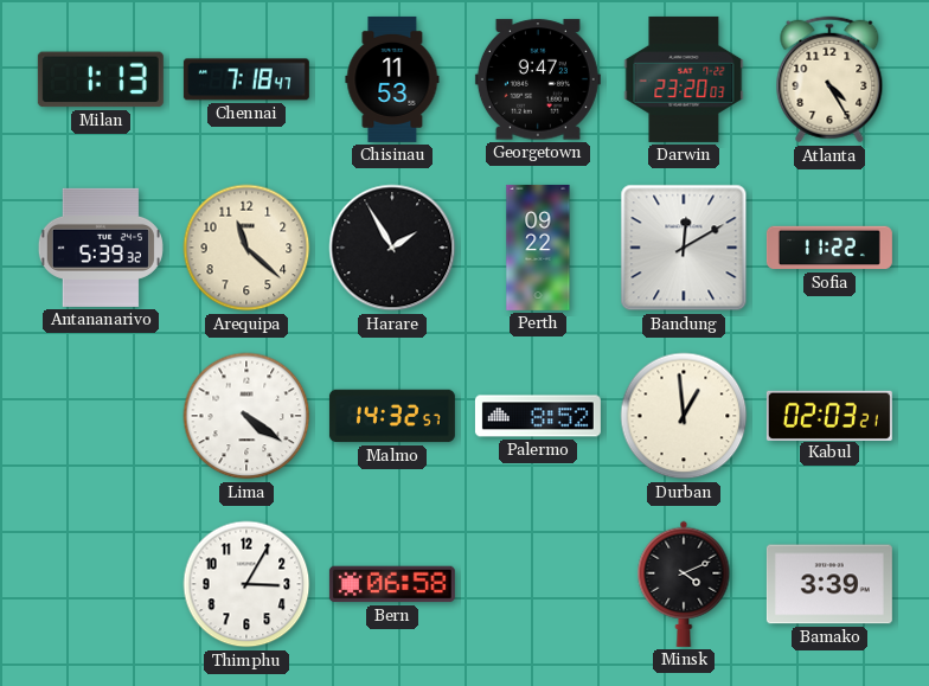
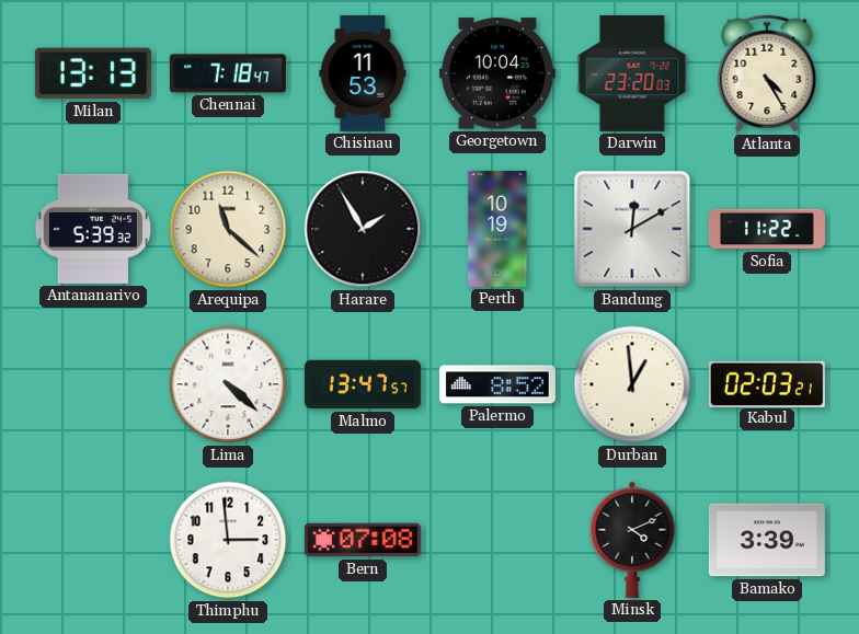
Milan: 1:13 -> 13:13
Georgetown: 9:47 -> 10:04
Perth: 09:22 -> 10:19
Lima: 4:21 -> 4:22
Malmo: 14:32 -> 13:47
Thimphu: 3:05 -> 2:59
Bern: 06:58 -> 07:08
